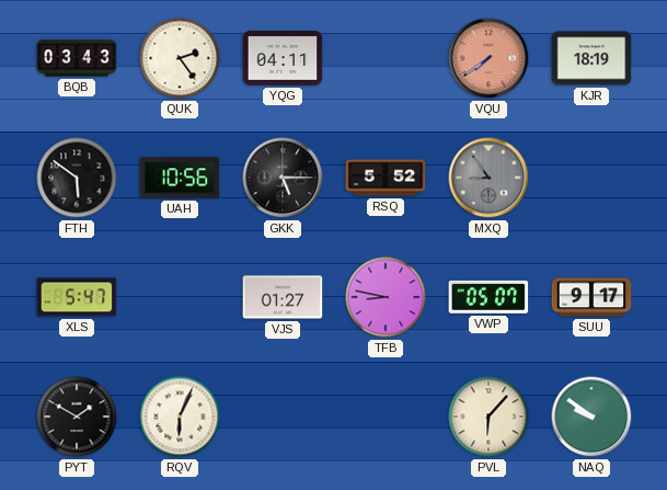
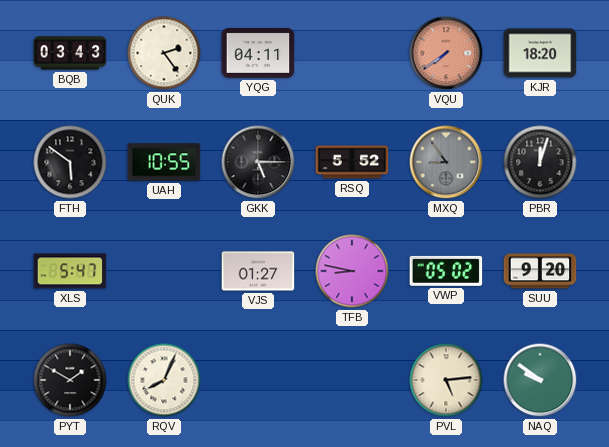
KJR: 18:19 -> 18:20
UAH: 10:56 -> 10:55
PBR: none -> 12:03
VWP: 05:07 -> 05:02
SUU: 9:17 -> 9:20
RQV: 6:04 -> 8:04
PVL: 6:07 -> 5:14
